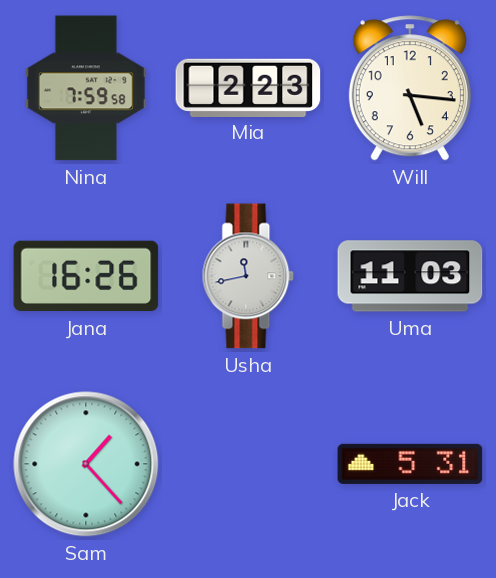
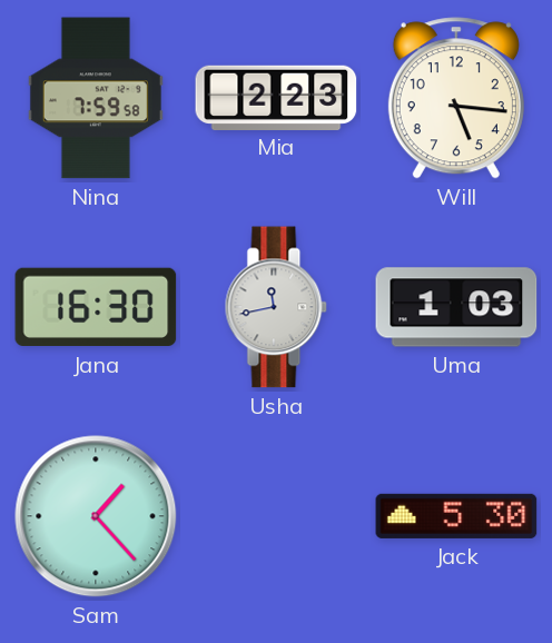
Jana: 16:26 -> 16:30
Uma: 11:03 -> 1:03
Jack: 5:31 -> 5:30
